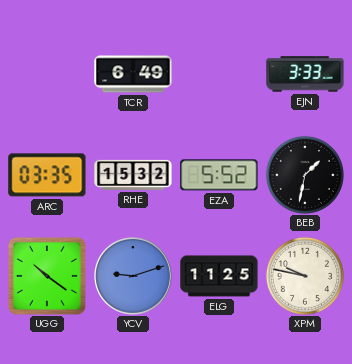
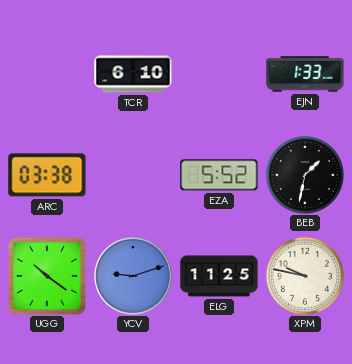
TCR: 6:49 -> 6:10
EJN: 3:33 -> 1:33
ARC: 03:35 -> 03:38
RHE: 15:32 -> none
